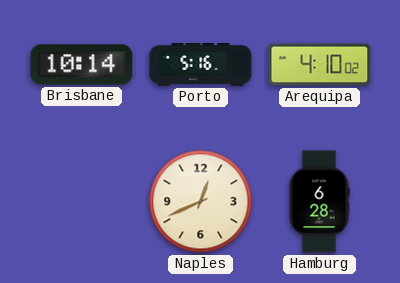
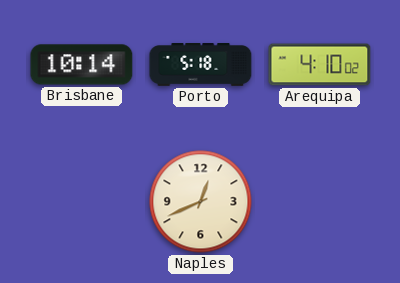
Porto: 5:16 -> 5:18
Hamburg: 6:28 -> none
